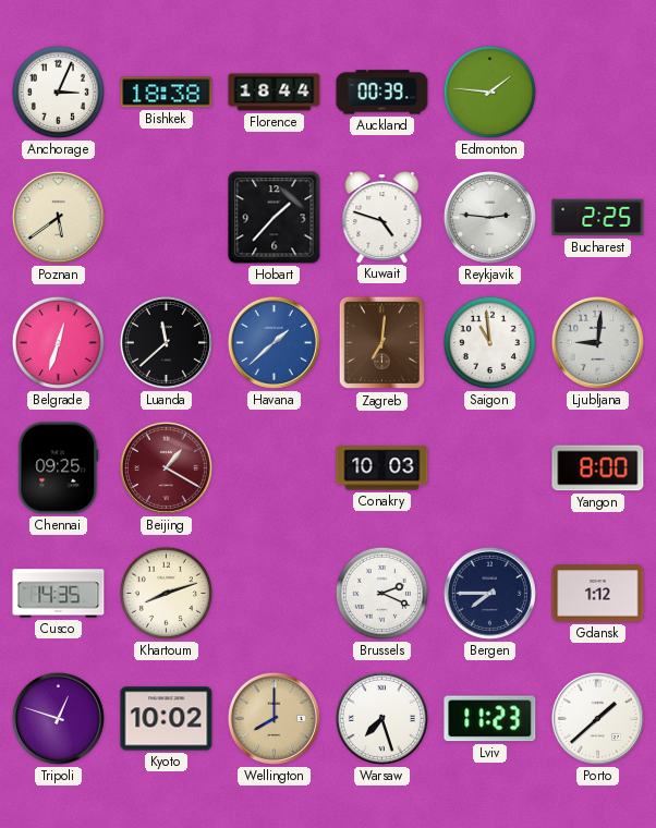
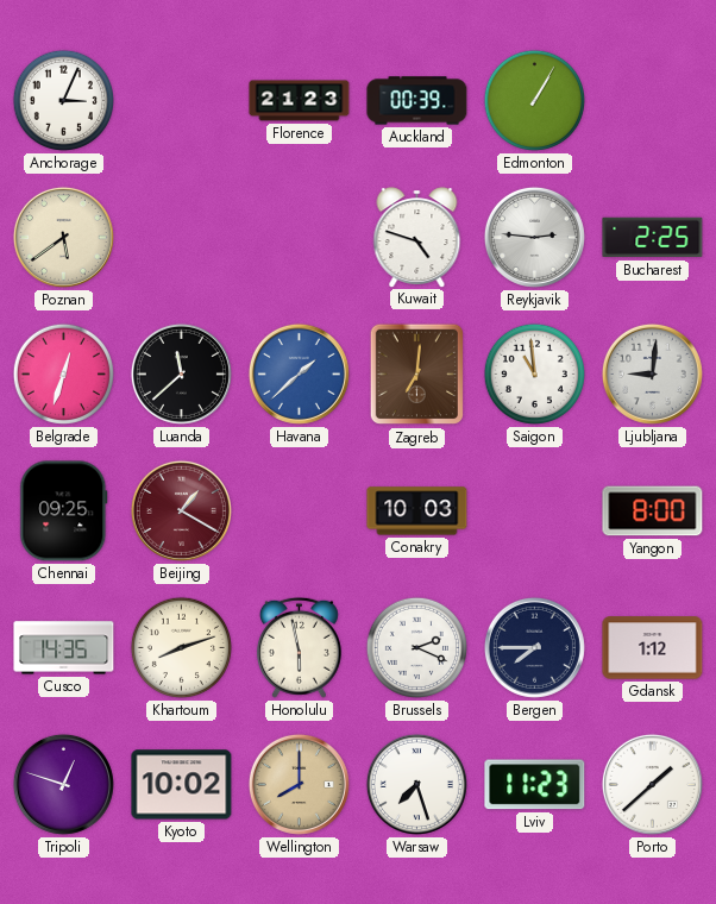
Bishkek: 18:38 -> none
Florence: 18:44 -> 21:23
Edmonton: 1:46 -> 1:05
Hobart: 1:37 -> none
Honolulu: none -> 5:58
